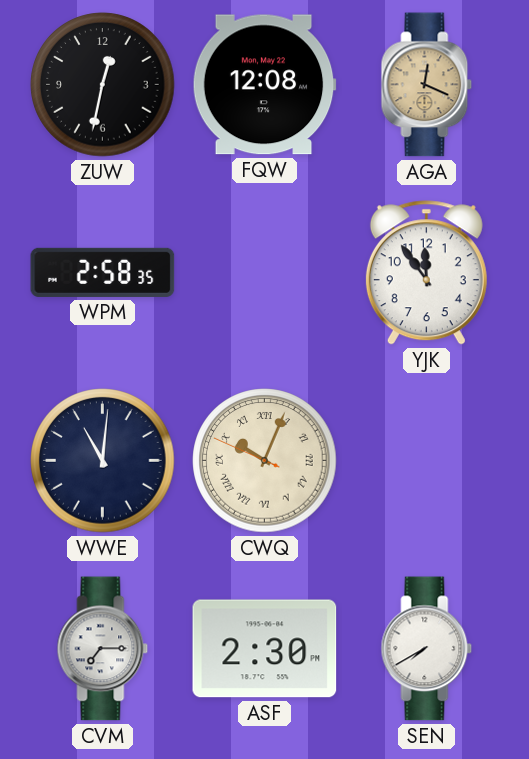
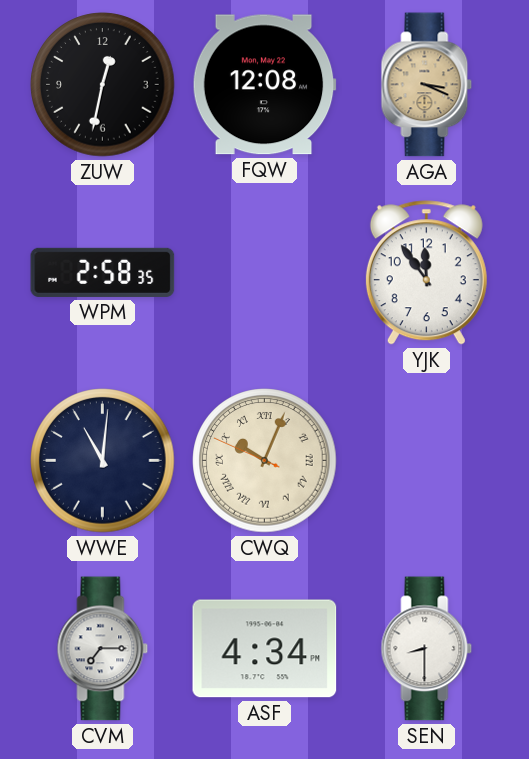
AGA: 12:19 -> 3:19
ASF: 2:30 -> 4:34
SEN: 7:40 -> 8:30
